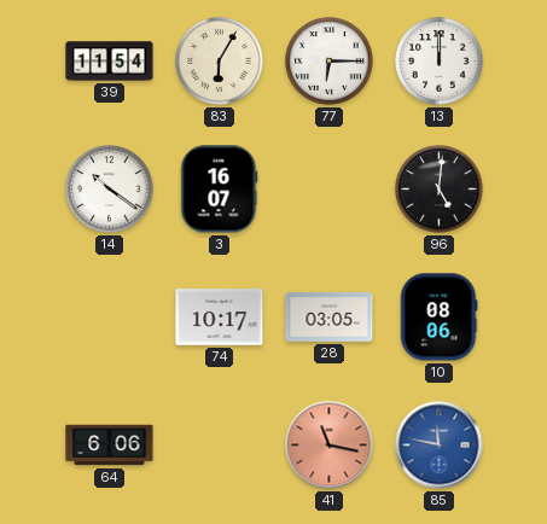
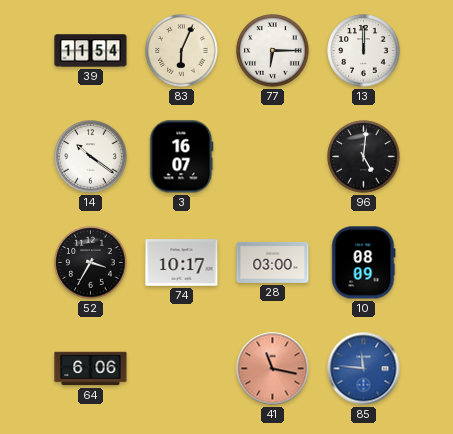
83: 6:05 -> 6:04
52: none -> 3:35
28: 03:05 -> 03:00
10: 08:06 -> 08:09
85: 11:47 -> 11:46
